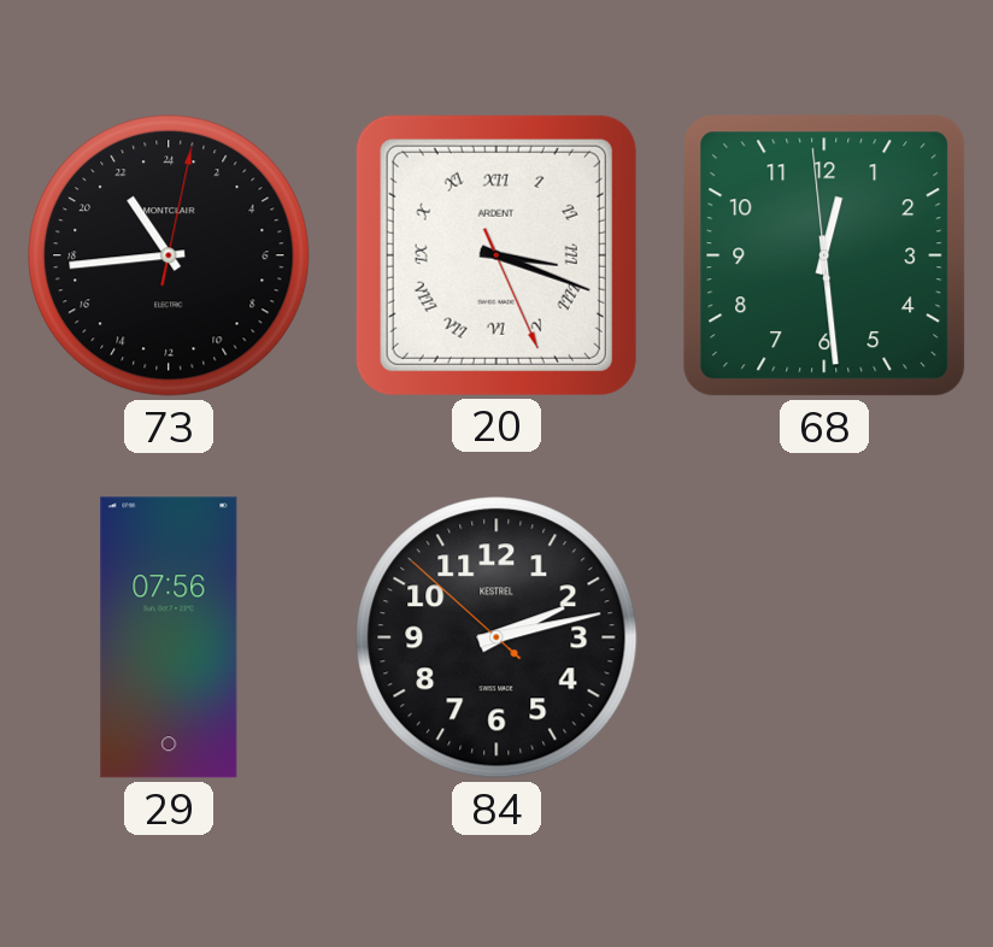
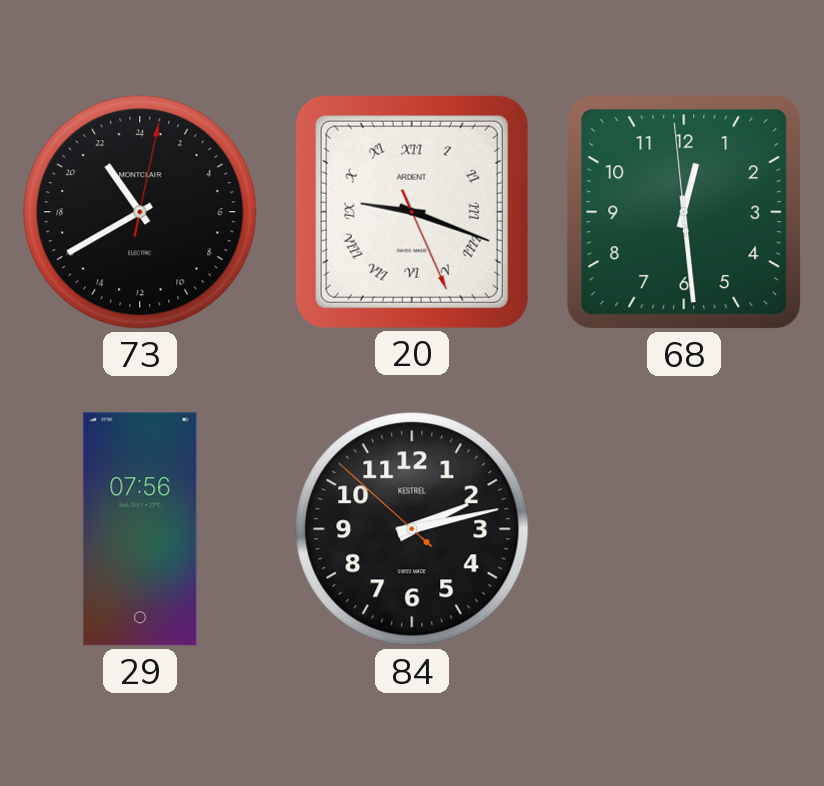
73: 21:44 -> 21:40
20: 3:18 -> 9:18
